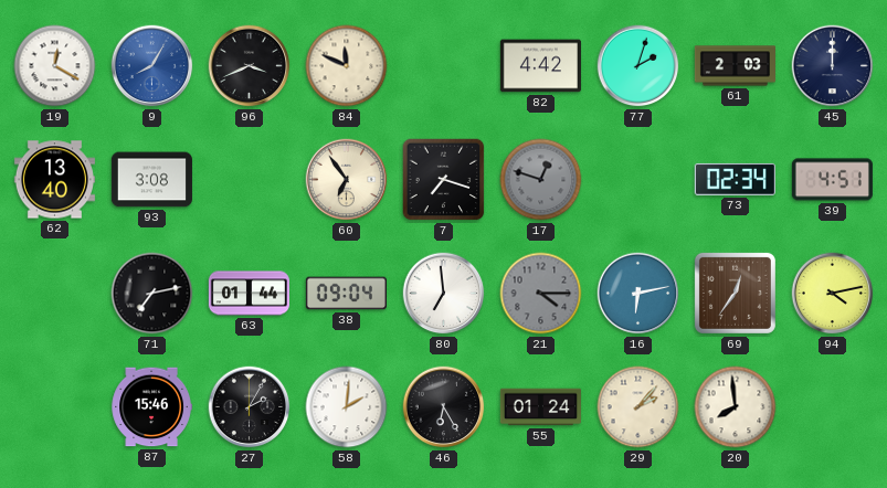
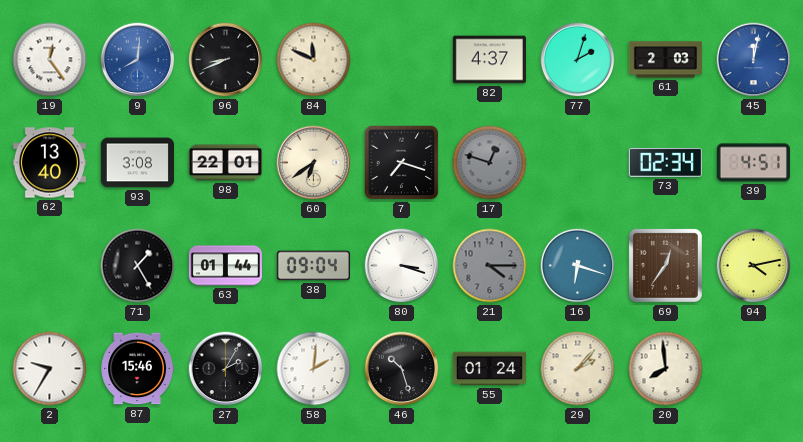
19: 12:20 -> 12:24
9: 8:05 -> 8:01
96: 3:41 -> 8:41
82: 4:42 -> 4:37
45: 12:00 -> 12:02
45 dial: navy -> blue
98: none -> 22:01
60: 6:54 -> 6:39
71: 7:13 -> 1:25
80: 6:59 -> 3:18
16: 6:13 -> 6:18
2: none -> 9:35
46: 6:25 -> 10:27
